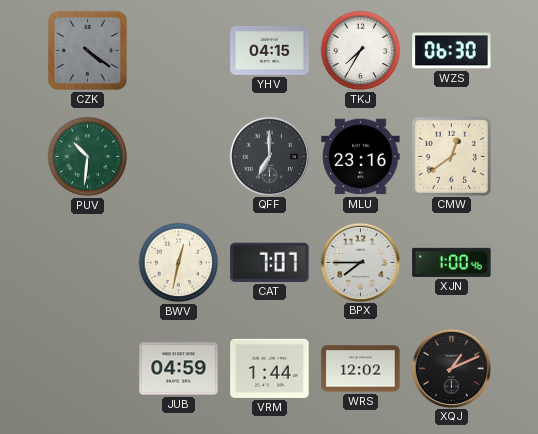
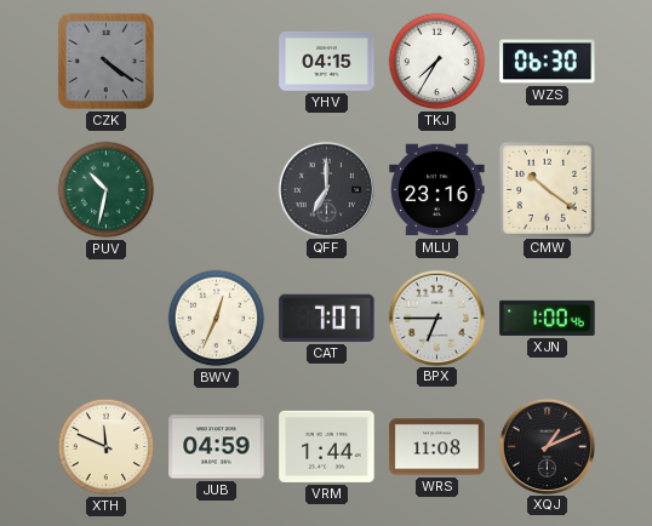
PUV: 10:31 -> 10:32
CMW: 12:39 -> 10:21
BWV: 12:32 -> 12:34
BPX: 7:45 -> 6:45
XTH: none -> 11:49
WRS: 12:02 -> 11:08
